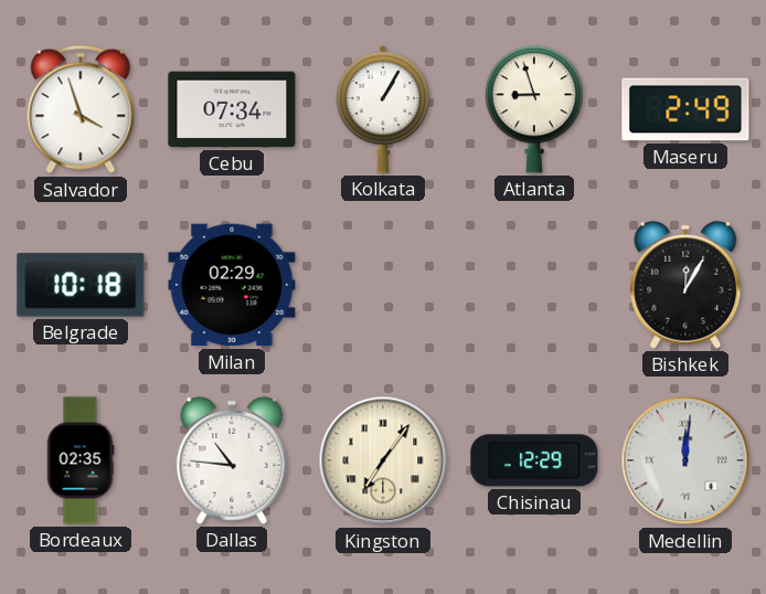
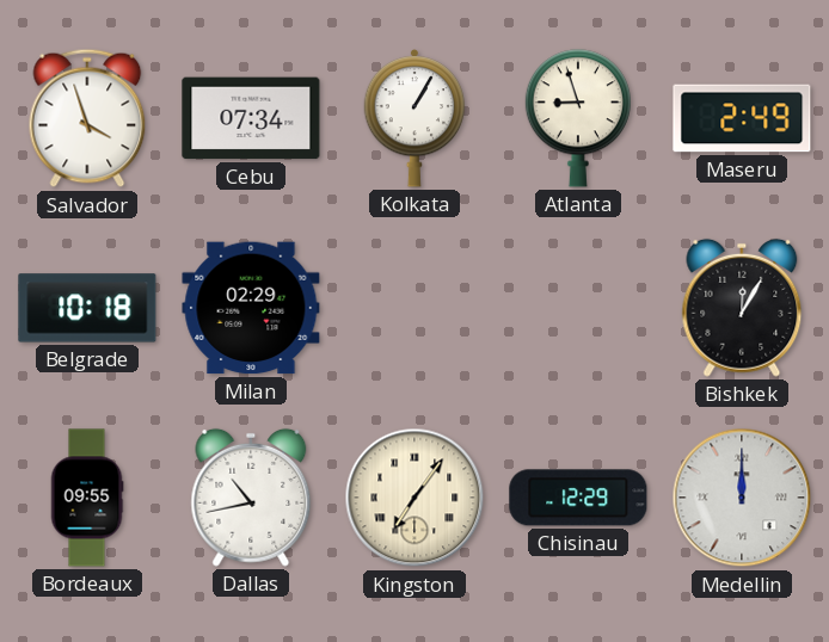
Bordeaux: 02:35 -> 09:55
Dallas: 10:46 -> 10:43
Medellin: 12:01 -> 12:00
